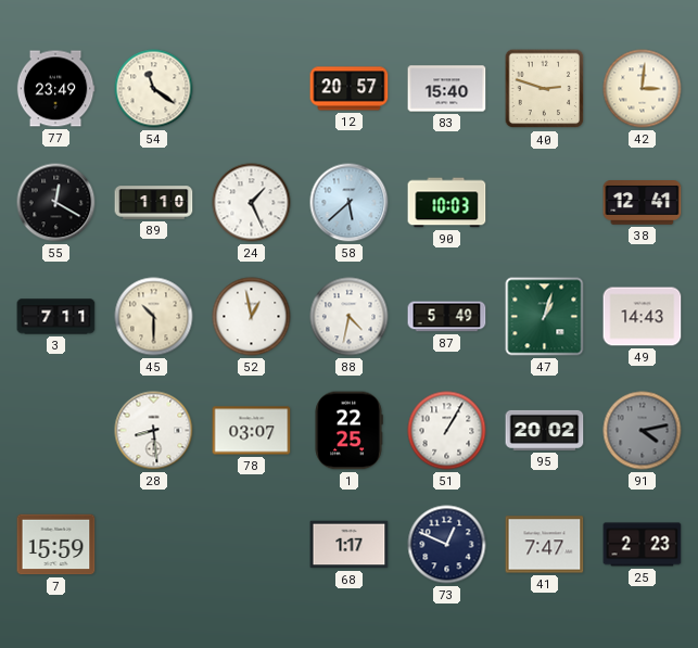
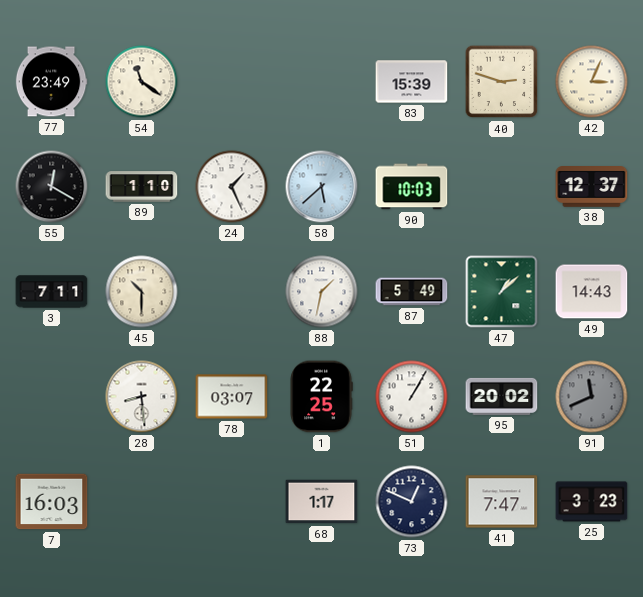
12: 20:57 -> none
83: 15:40 -> 15:39
42: 3:01 -> 3:04
38: 12:41 -> 12:37
52: 12:58 -> none
88: 4:32 -> 1:32
47: 1:03 -> 1:08
91: 4:13 -> 11:41
7: 15:59 -> 16:03
25: 2:23 -> 3:23
